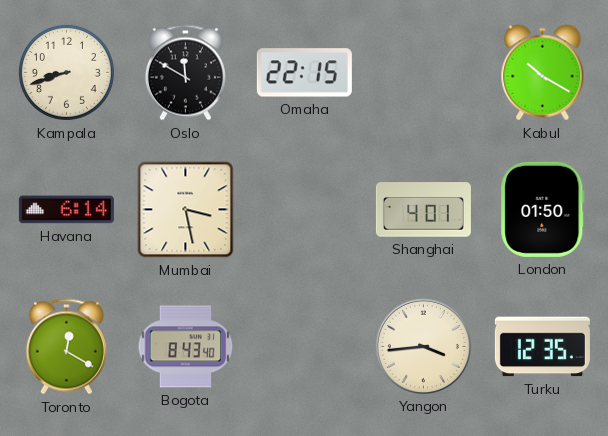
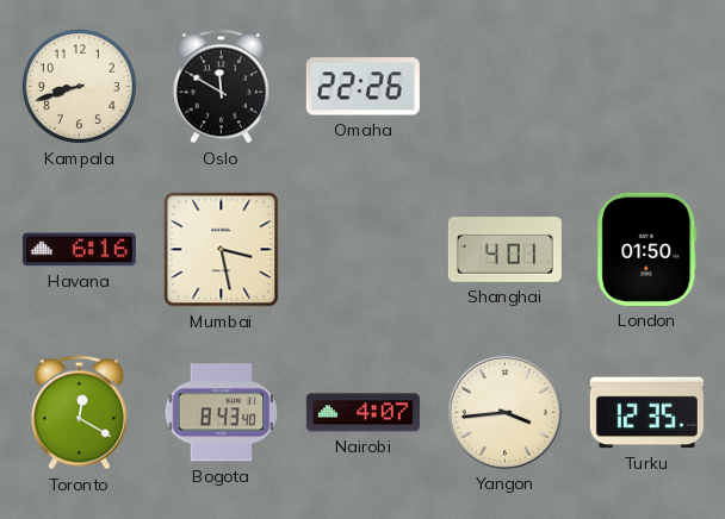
Omaha: 22:15 -> 22:26
Kabul: 10:20 -> none
Havana: 6:14 -> 6:16
Nairobi: none -> 4:07
